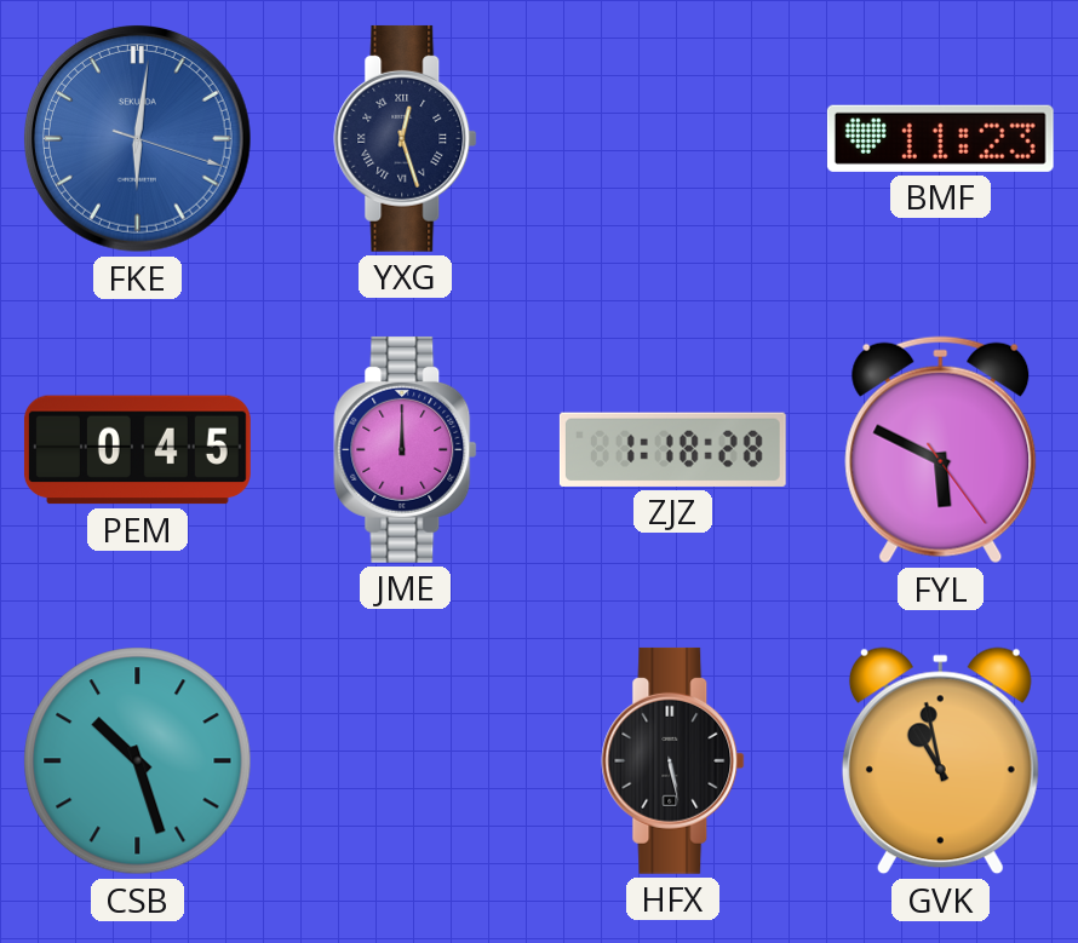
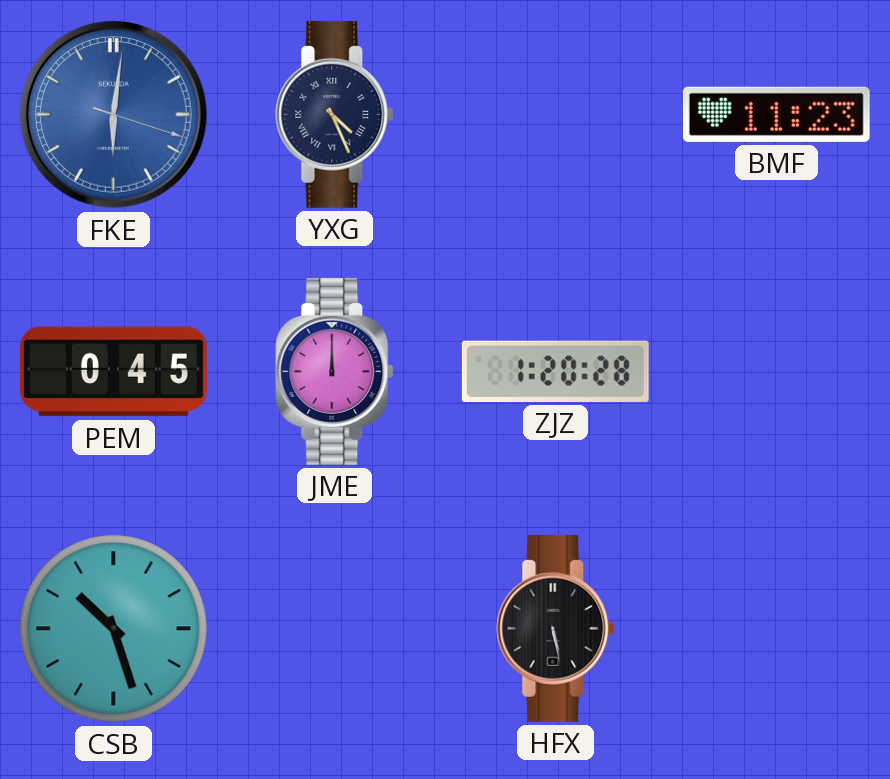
YXG: 12:27 -> 4:26
ZJZ: 1:18 -> 1:20
FYL: 5:49 -> none
GVK: 10:58 -> none
